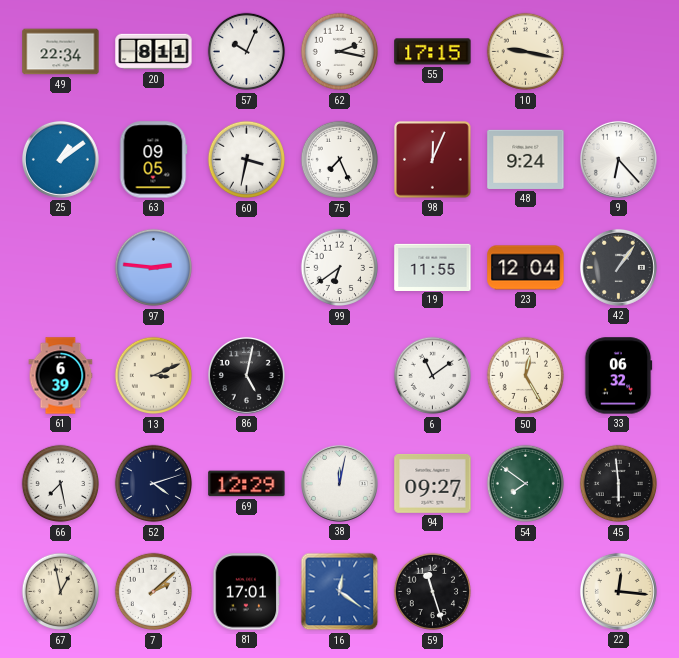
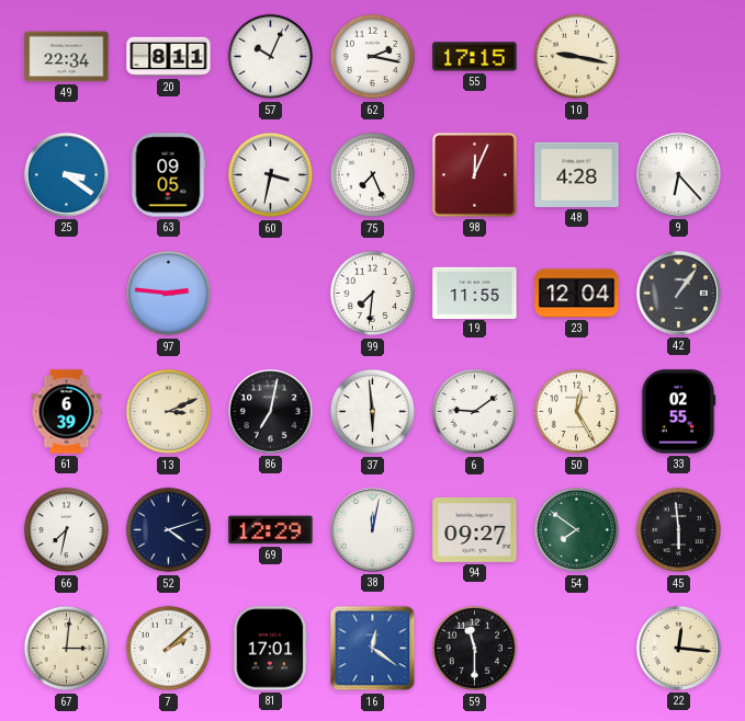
25: 1:09 -> 3:21
48: 9:24 -> 4:28
99: 6:39 -> 7:31
86: 5:02 -> 7:02
37: none -> 5:59
6: 11:09 -> 9:09
33: 06:32 -> 02:55
66: 7:28 -> 7:32
67: 12:58 -> 3:01
59: 11:27 -> 11:30
